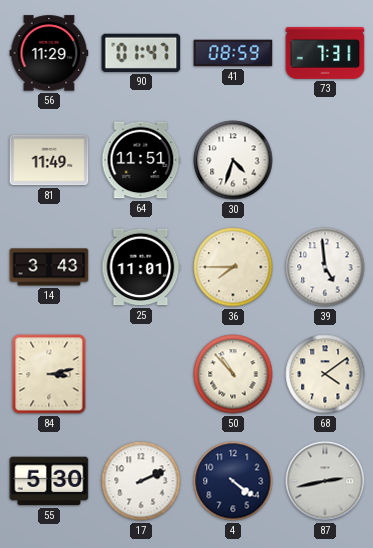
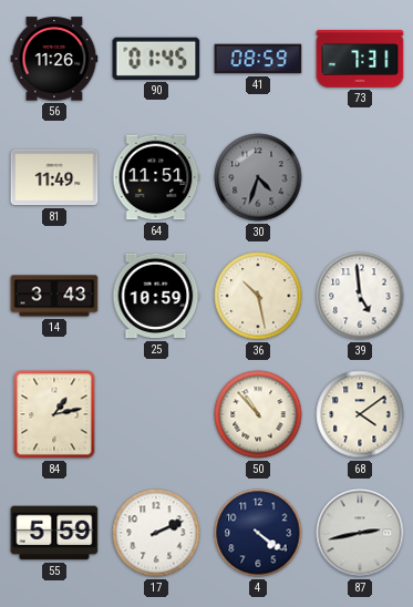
56: 11:29 -> 11:26
90: 01:47 -> 01:45
30 dial: white -> grey
25: 11:01 -> 10:59
36: 7:45 -> 10:28
84: 3:13 -> 1:13
55: 5:30 -> 5:59
